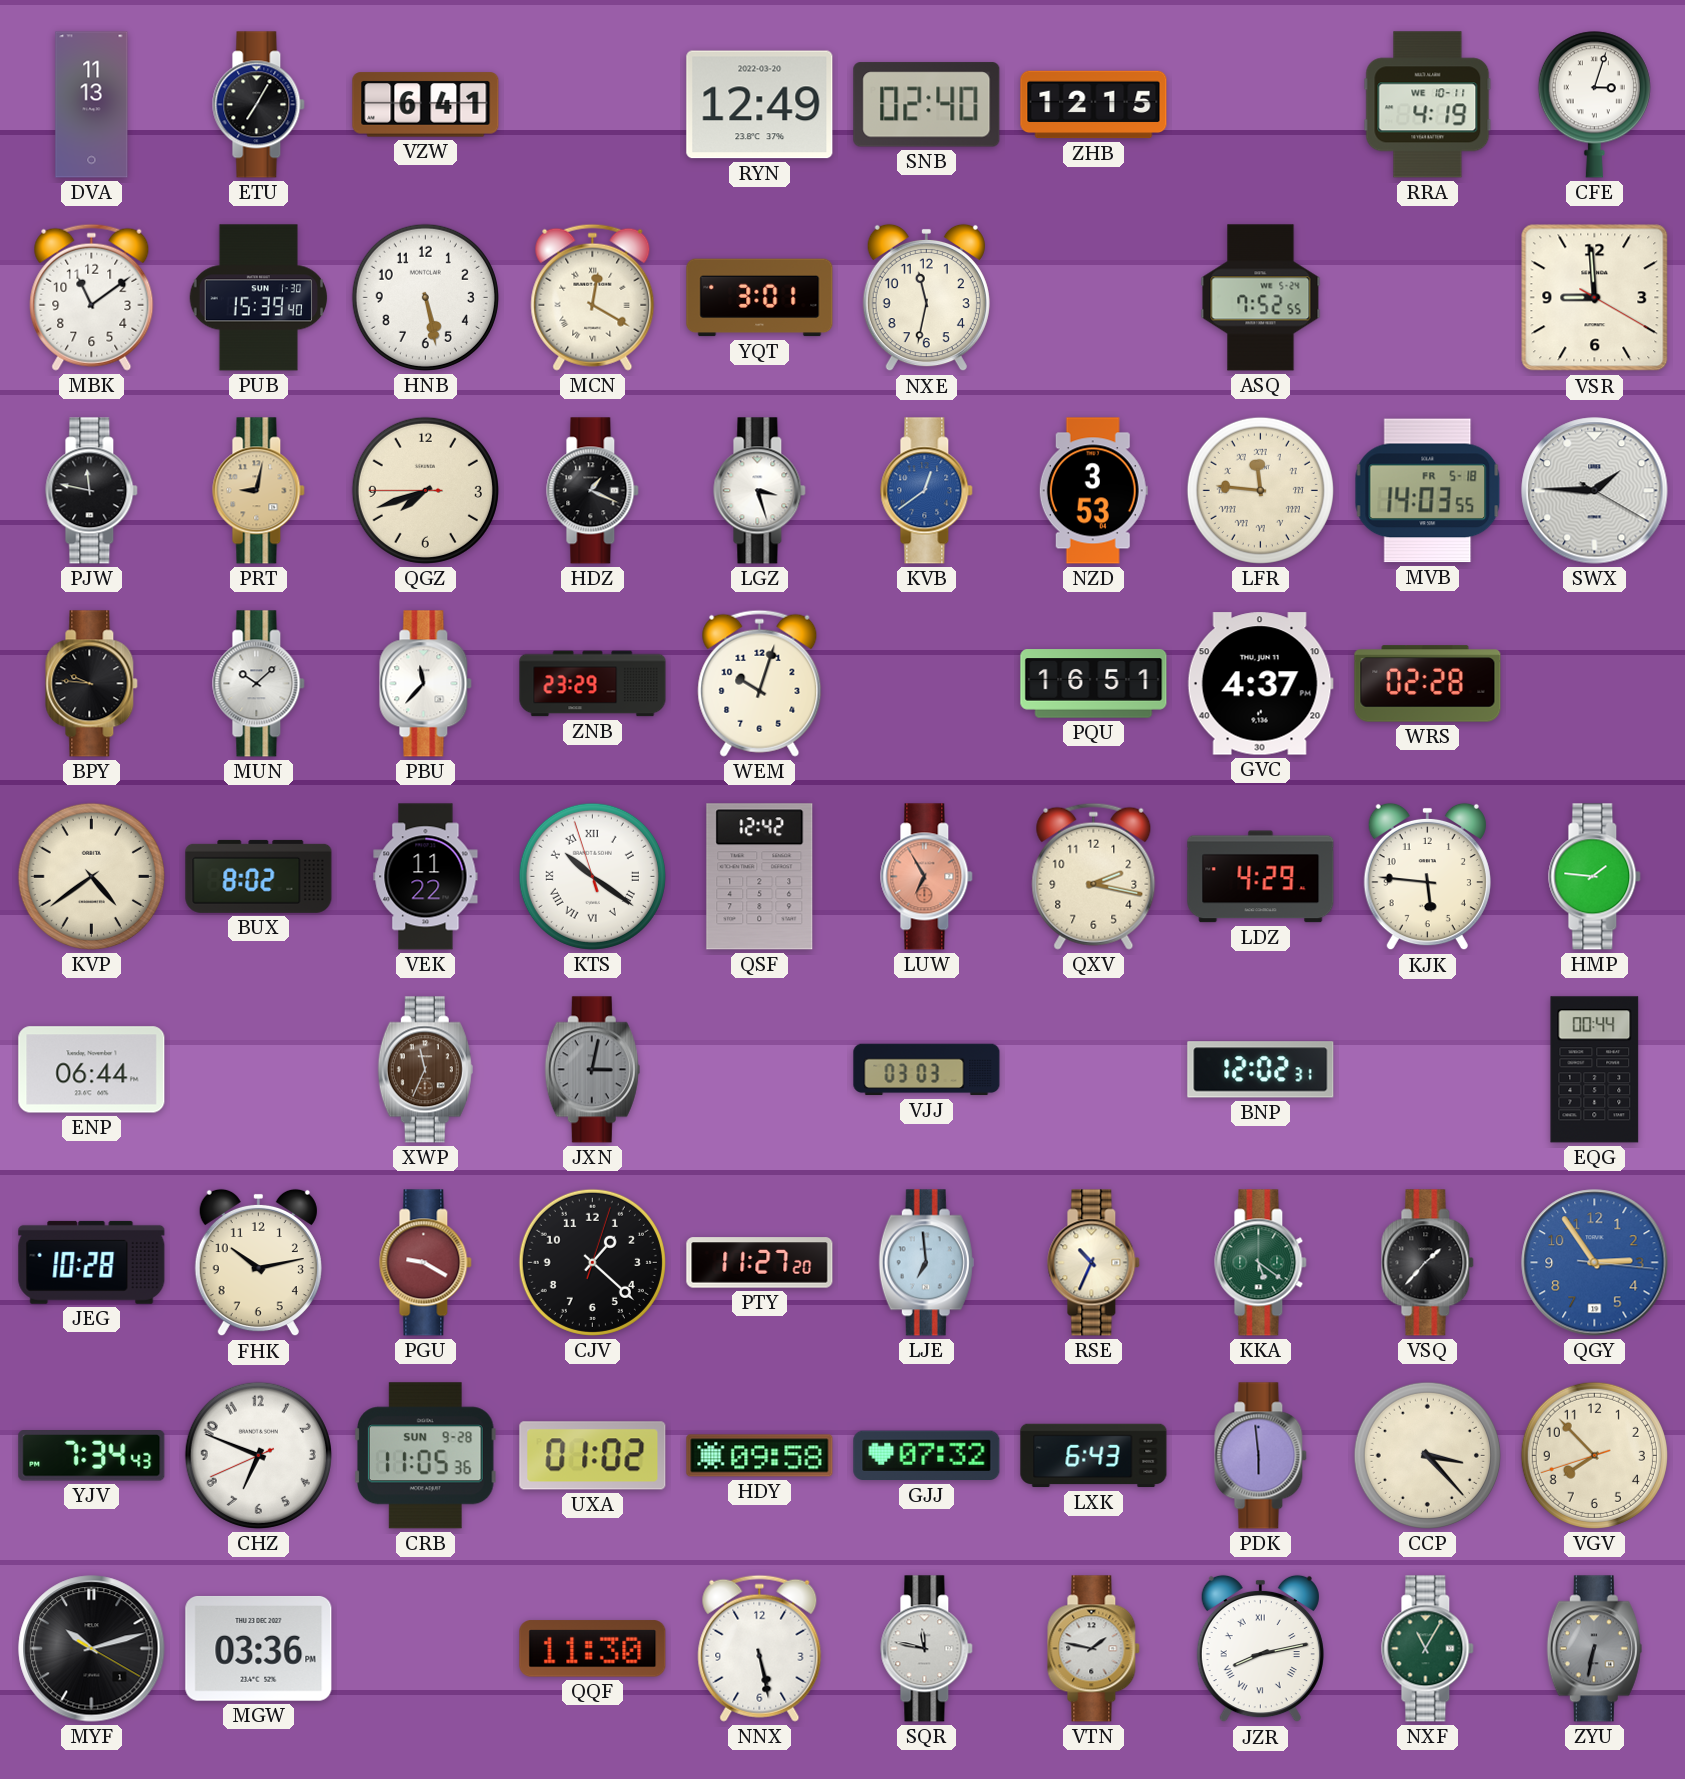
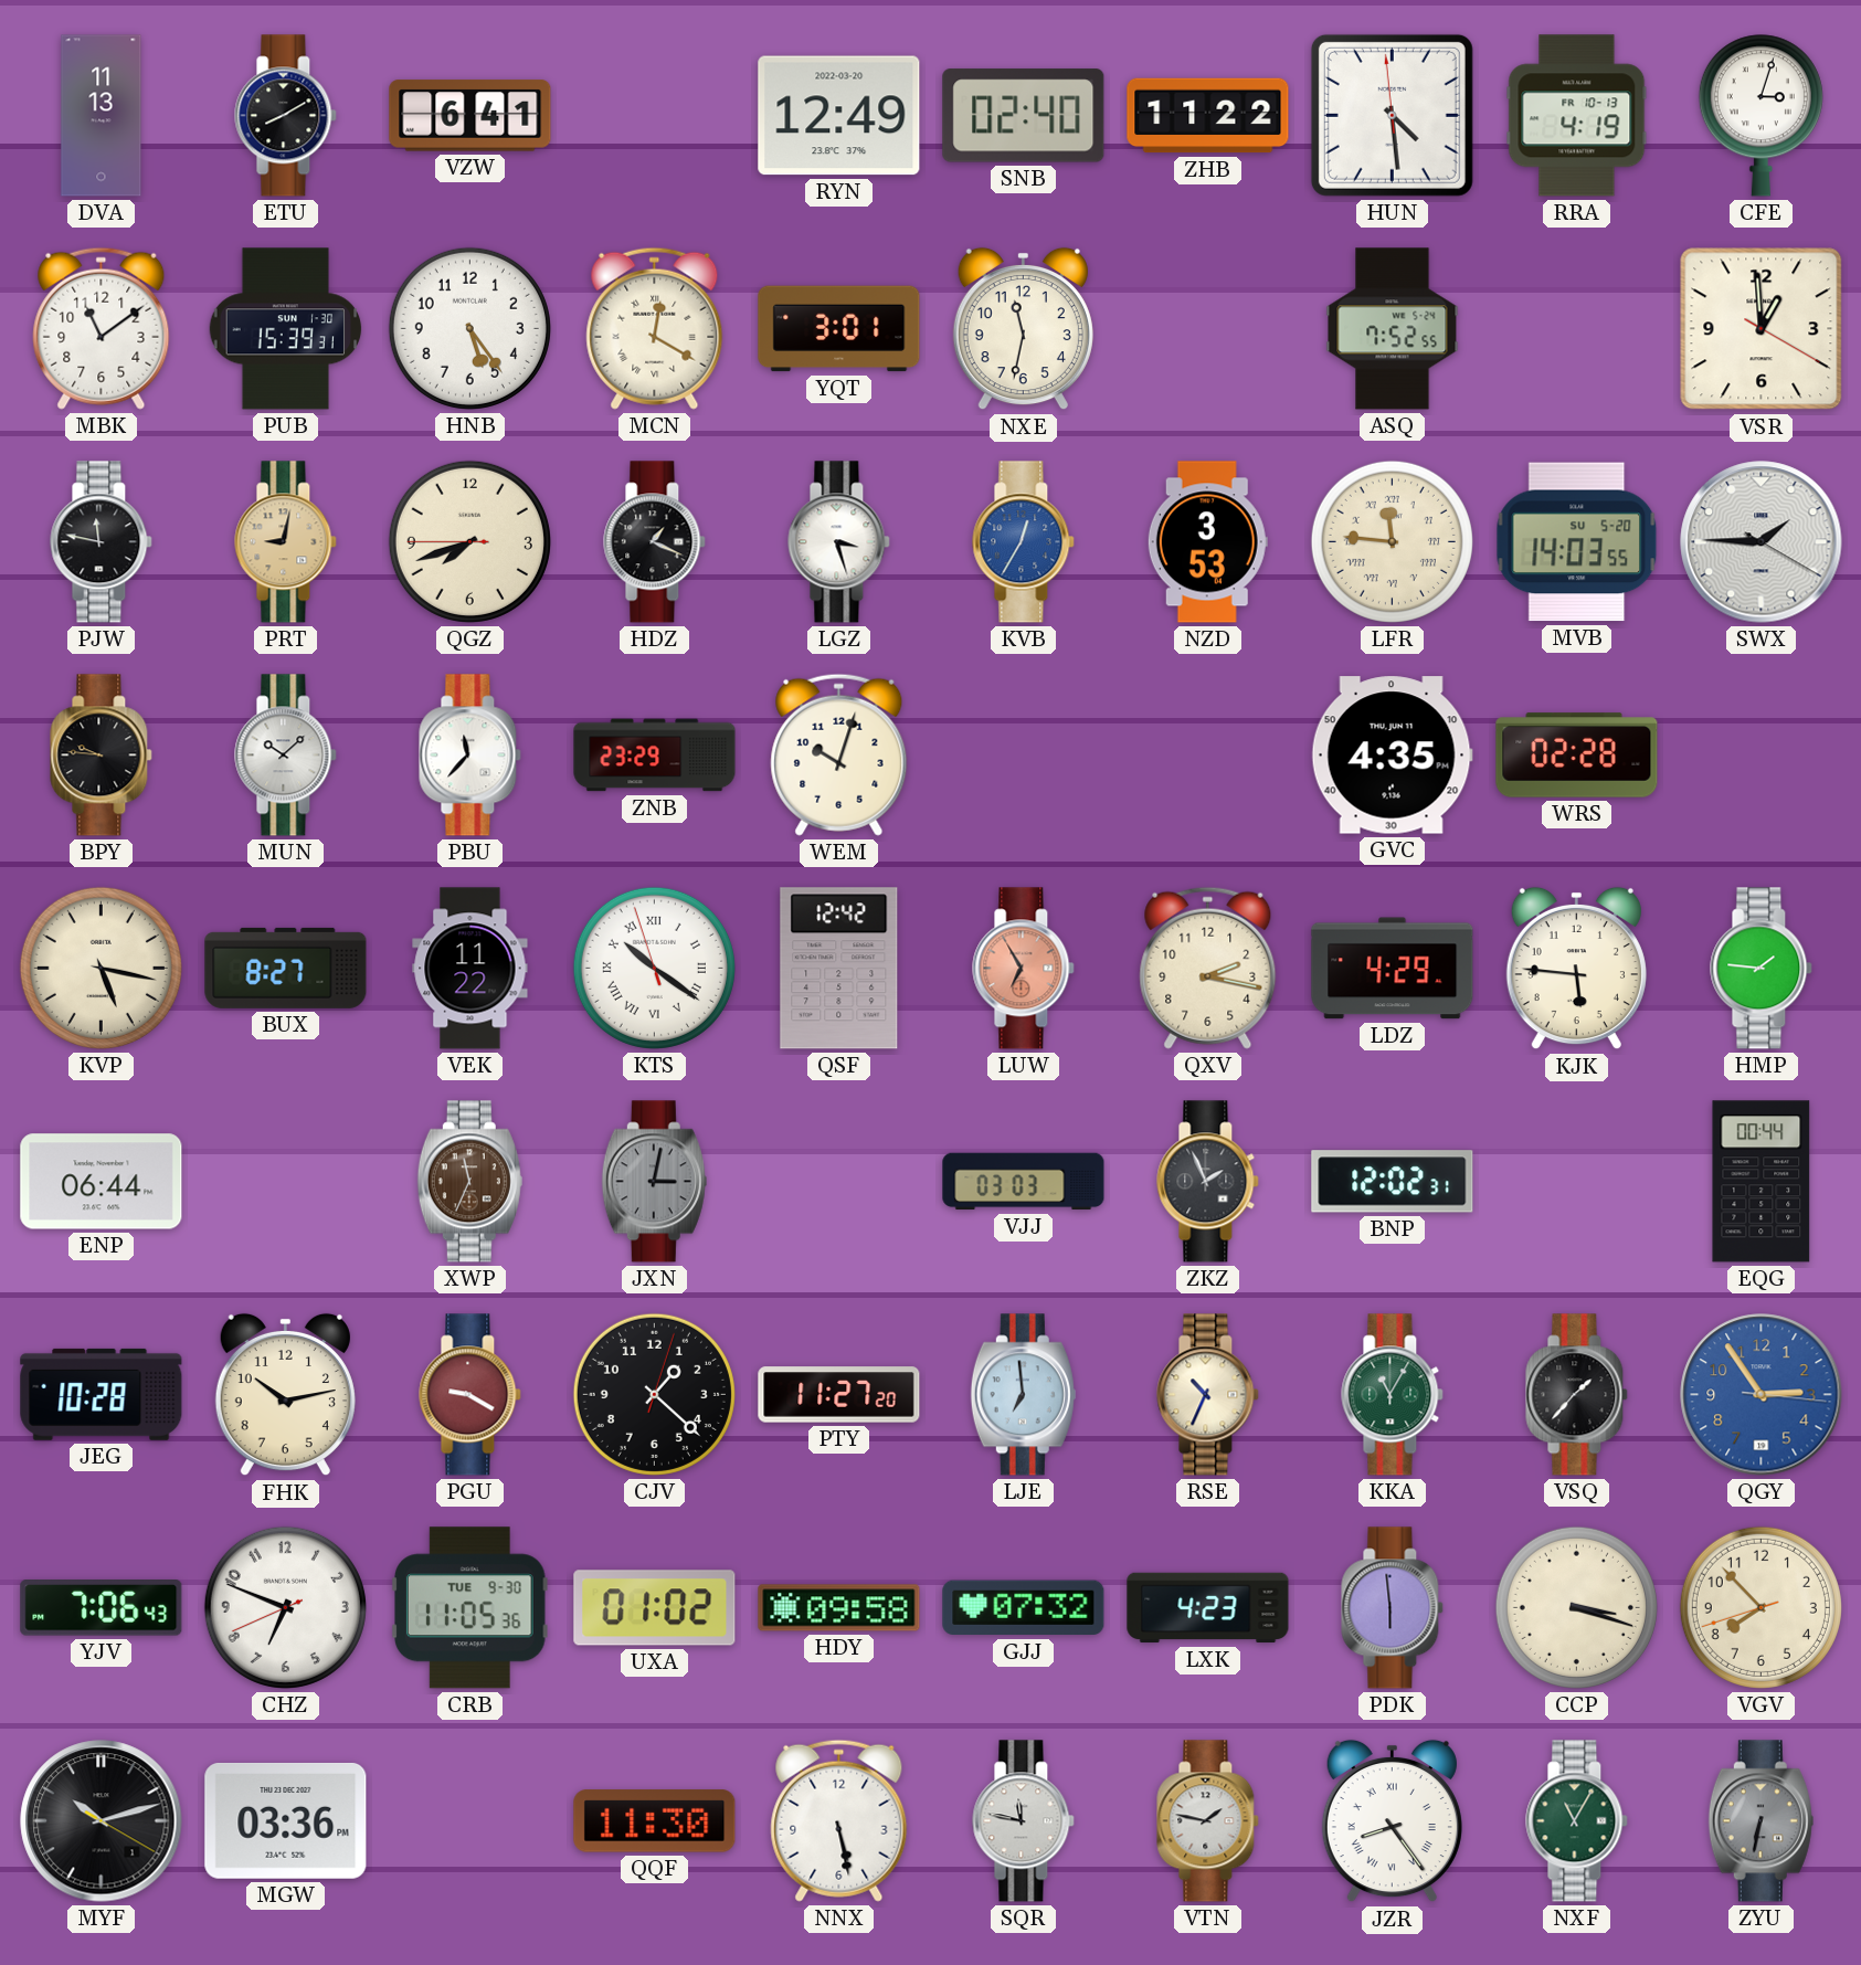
ETU: 7:05 -> 8:10
ZHB: 12:15 -> 11:22
HUN: none -> 4:28
RRA date: WE 10-11 -> FR 10-13
PUB: 15:39:40 -> 15:39:31
HNB: 5:28 -> 5:24
VSR: 8:59 -> 12:59
KVB: 12:39 -> 12:35
MVB date: FR 5-18 -> SU 5-20
PQU: 16:51 -> none
GVC: 4:37 -> 4:35
KVP: 4:39 -> 5:17
BUX: 8:02 -> 8:27
ZKZ: none -> 1:56
KKA: 5:21 -> 11:05
YJV: 7:34 -> 7:06
CRB date: SUN 9-28 -> TUE 9-30
LXK: 6:43 -> 4:23
CCP: 3:23 -> 3:18
JZR: 8:13 -> 8:24
